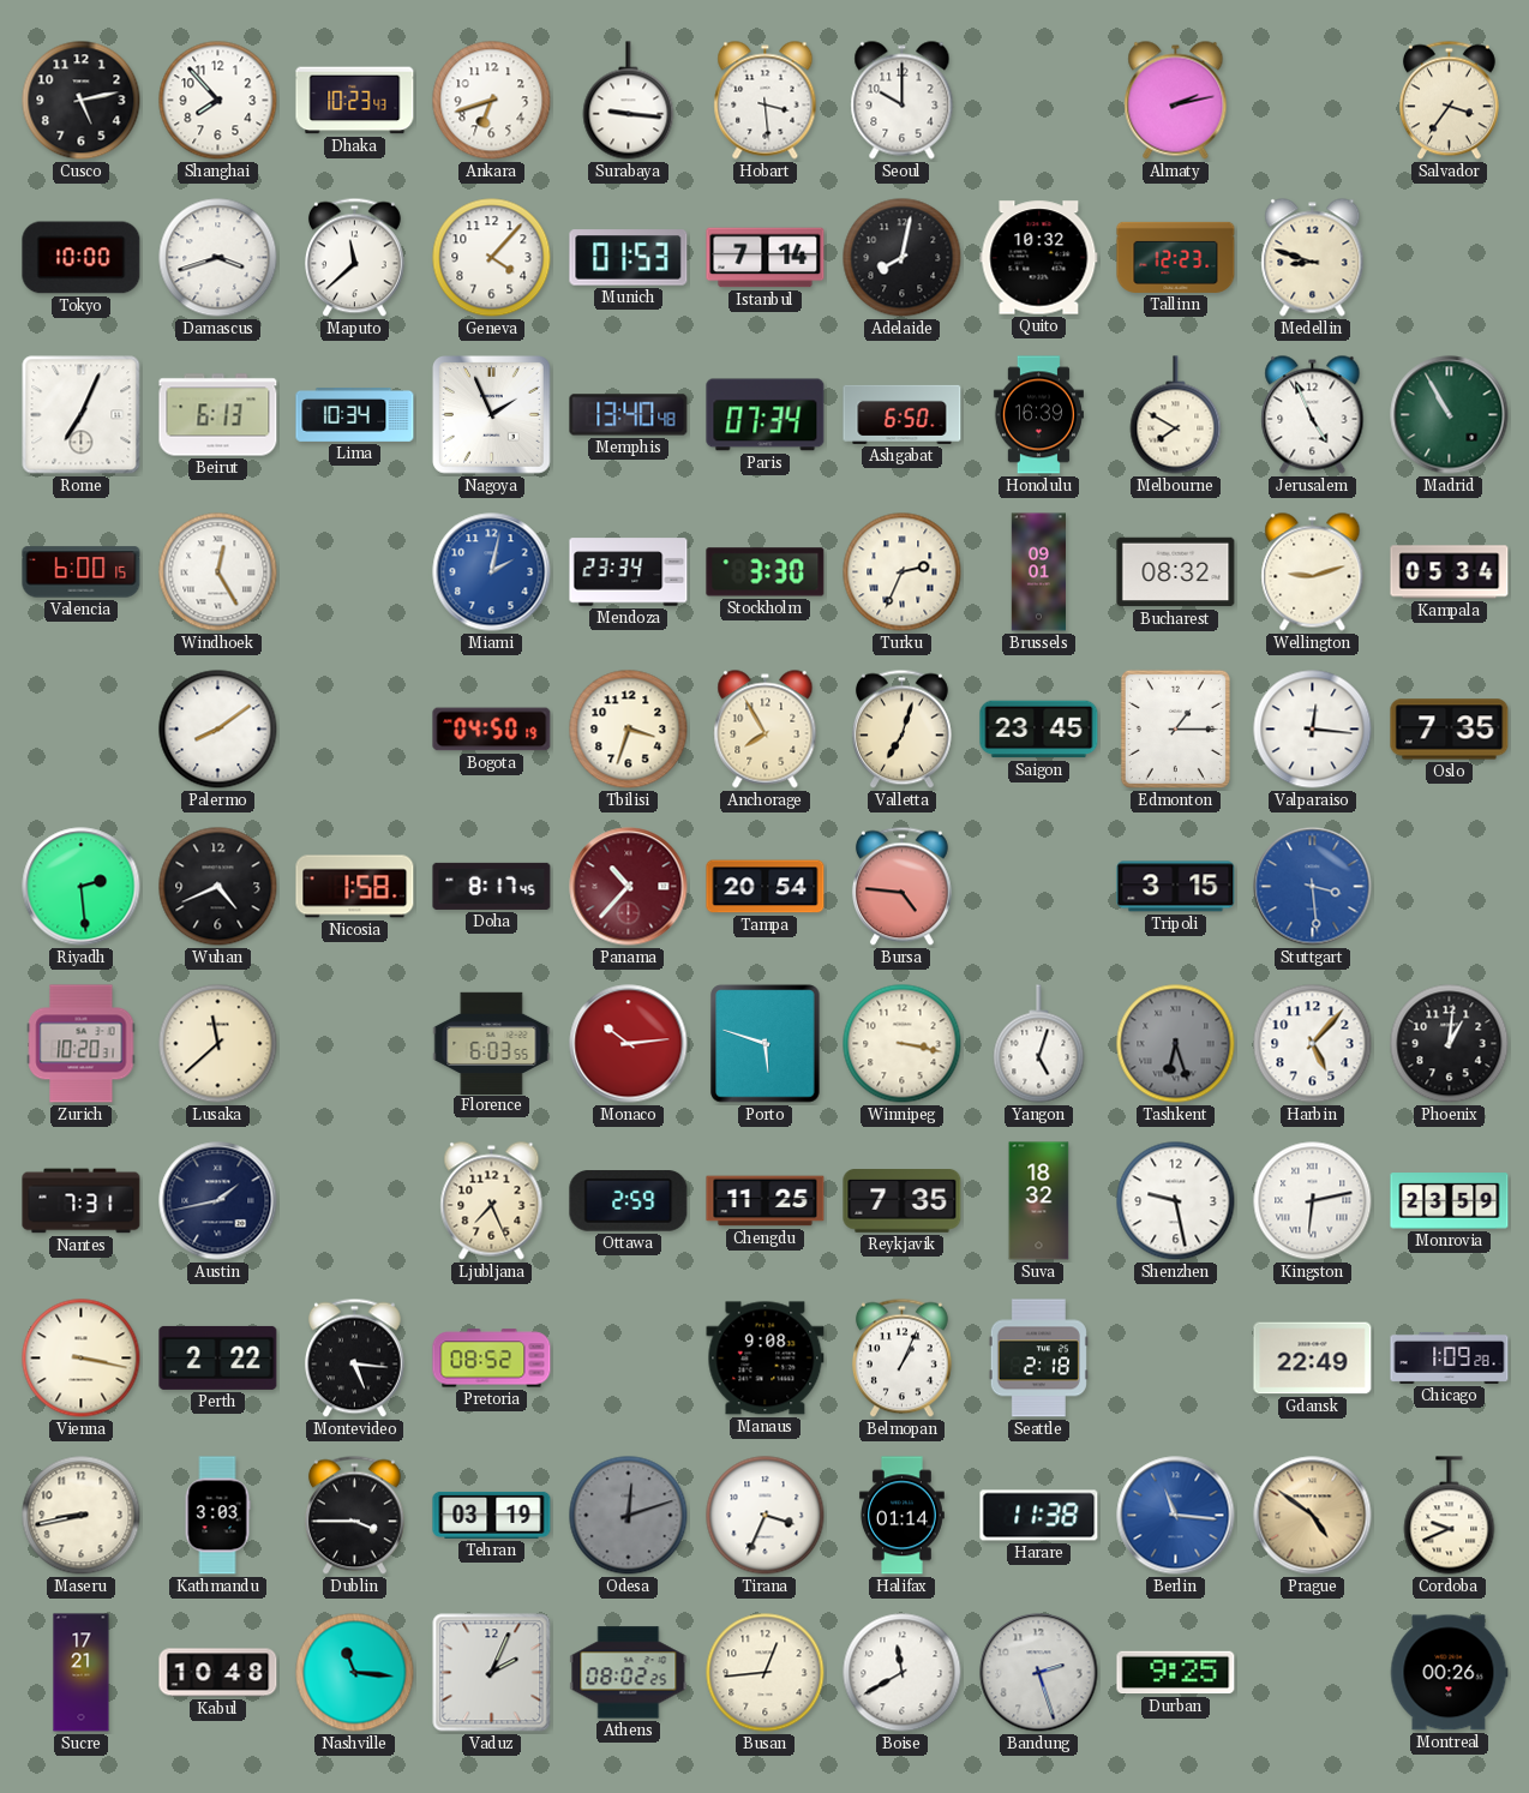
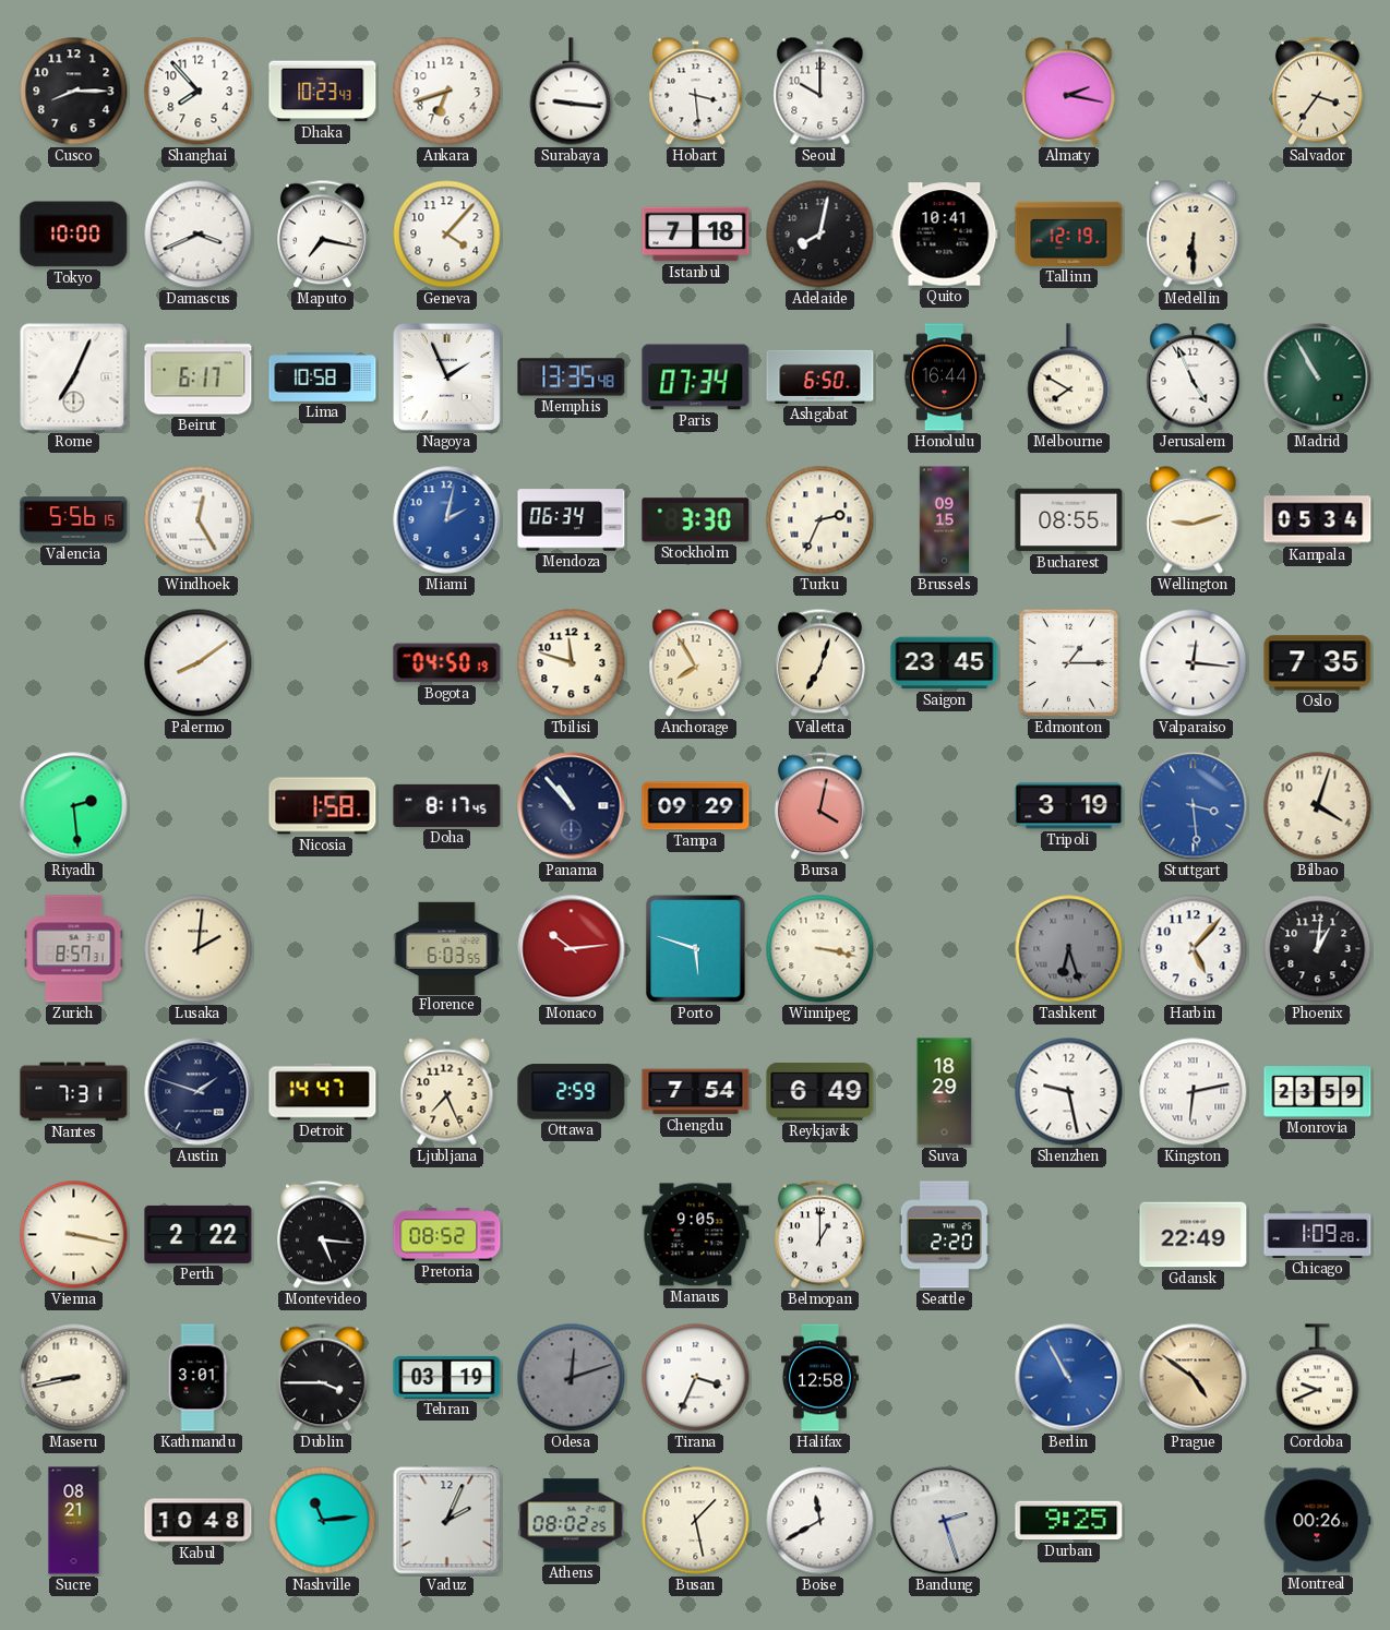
Cusco: 5:13 -> 8:15
Almaty: 2:13 -> 2:17
Damascus: 3:42 -> 3:41
Maputo: 11:38 -> 7:17
Munich: 01:53 -> none
Istanbul: 7:14 -> 7:18
Quito: 10:32 -> 10:41
Tallinn: 12:23 -> 12:19
Medellin: 8:48 -> 6:30
Beirut: 6:13 -> 6:17
Lima: 10:34 -> 10:58
Memphis: 13:40 -> 13:35
Honolulu: 16:39 -> 16:44
Valencia: 6:00 -> 5:56
Mendoza: 23:34 -> 06:34
Brussels: 09:01 -> 09:15
Bucharest: 08:32 -> 08:55
Tbilisi: 3:33 -> 11:48
Wuhan: 4:41 -> none
Panama: 10:37 -> 10:53
Panama dial: burgundy -> navy
Tampa: 20:54 -> 09:29
Bursa: 4:46 -> 4:02
Tripoli: 3:15 -> 3:19
Bilbao: none -> 4:03
Zurich: 10:20 -> 8:57
Lusaka: 11:38 -> 2:01
Yangon: 5:03 -> none
Austin: 1:43 -> 1:48
Detroit: none -> 14:47
Chengdu: 11:25 -> 7:54
Reykjavik: 7:35 -> 6:49
Suva: 18:32 -> 18:29
Manaus: 9:08 -> 9:05
Belmopan: 1:04 -> 1:00
Seattle: 2:18 -> 2:20
Kathmandu: 3:03 -> 3:01
Halifax: 01:14 -> 12:58
Harare: 11:38 -> none
Berlin: 11:16 -> 10:55
Sucre: 17:21 -> 08:21
Nashville: 11:16 -> 11:14
Busan: 12:44 -> 1:28
